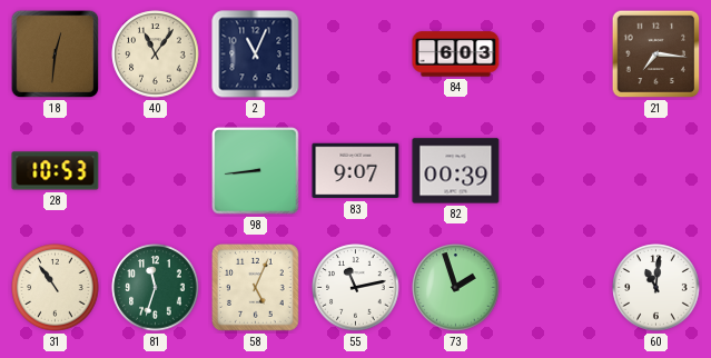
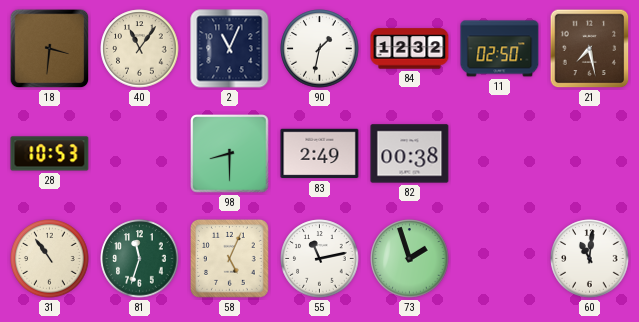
18: 12:31 -> 3:31
90: none -> 1:32
84: 6:03 -> 12:32
11: none -> 02:50
21: 7:16 -> 7:28
98: 8:44 -> 8:30
83: 9:07 -> 2:49
82: 00:39 -> 00:38
